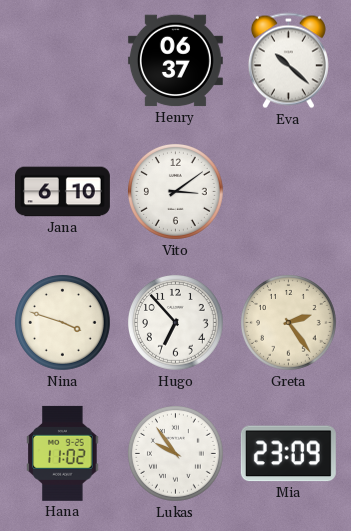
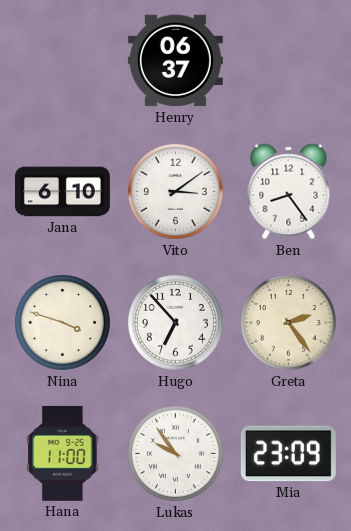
Eva: 10:22 -> none
Ben: none -> 8:24
Hana: 11:02 -> 11:00
